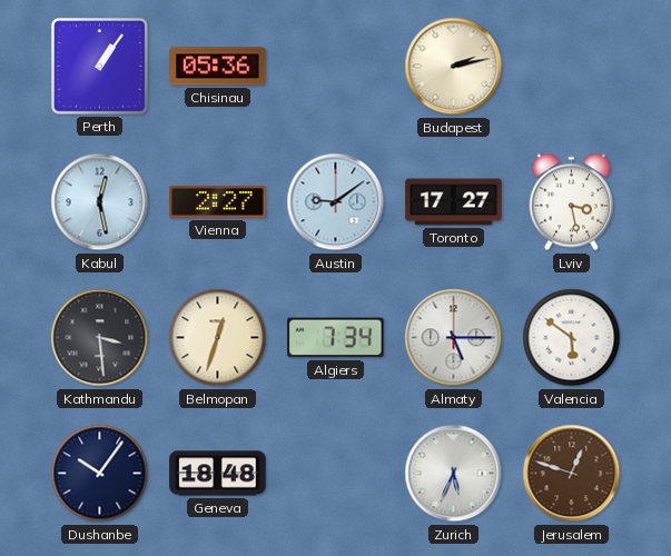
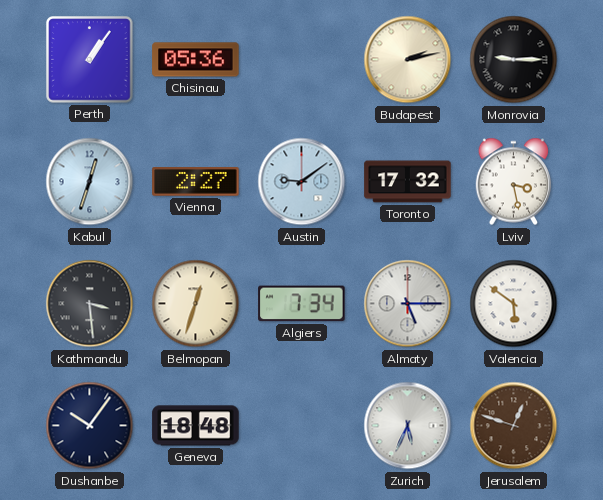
Monrovia: none -> 9:15
Kabul: 12:28 -> 12:33
Toronto: 17:27 -> 17:32
